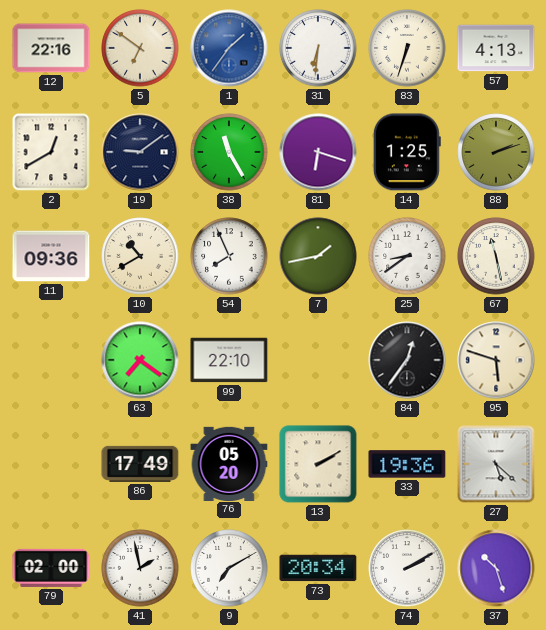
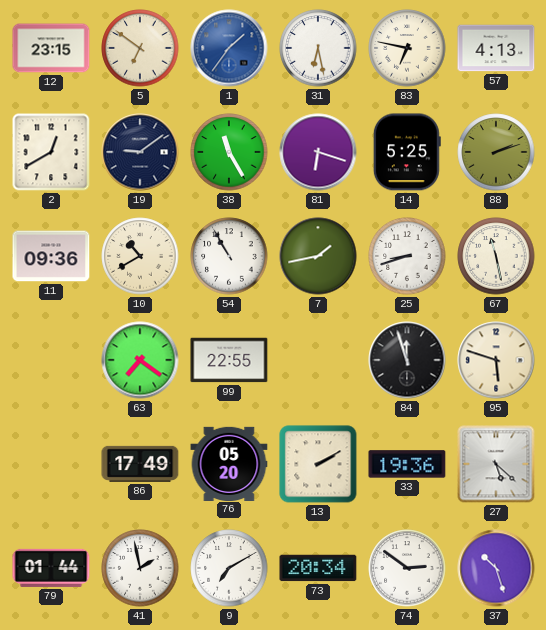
12: 22:16 -> 23:15
31: 6:31 -> 6:28
83: 6:33 -> 6:47
14: 1:25 -> 5:25
54: 7:56 -> 10:55
25: 8:39 -> 8:42
99: 22:10 -> 22:55
84: 12:36 -> 11:57
79: 02:00 -> 01:44
74: 2:10 -> 2:51
